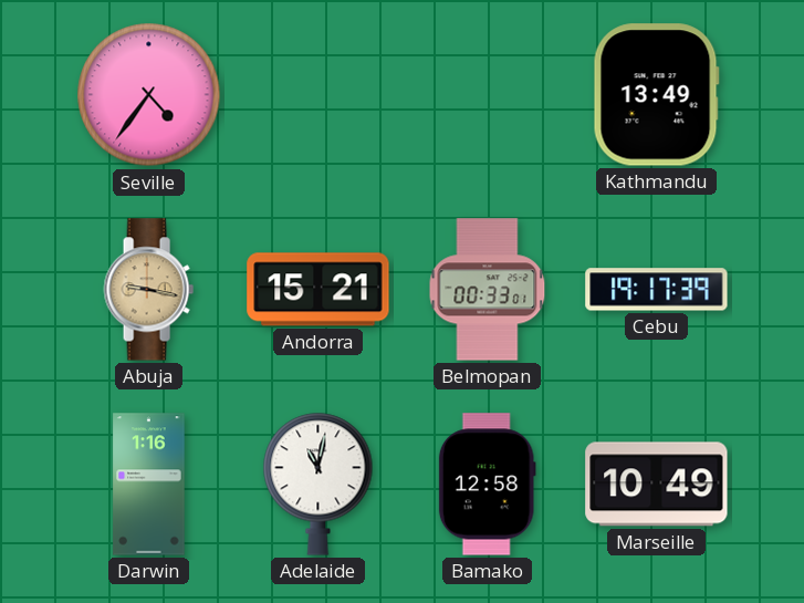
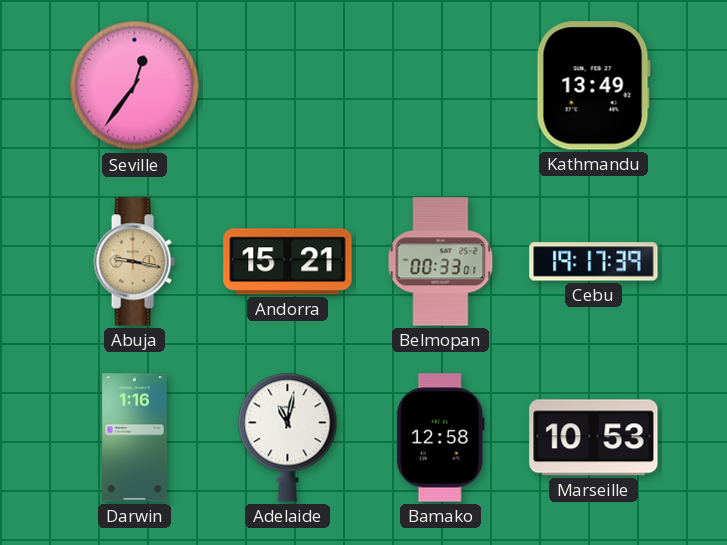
Seville: 4:36 -> 12:36
Marseille: 10:49 -> 10:53
